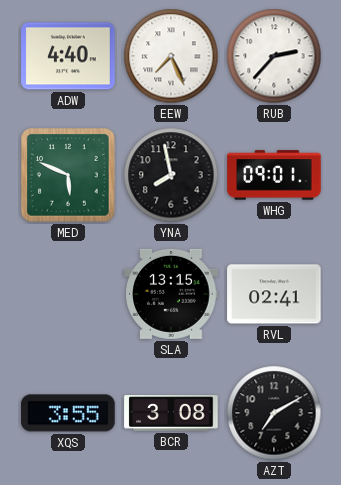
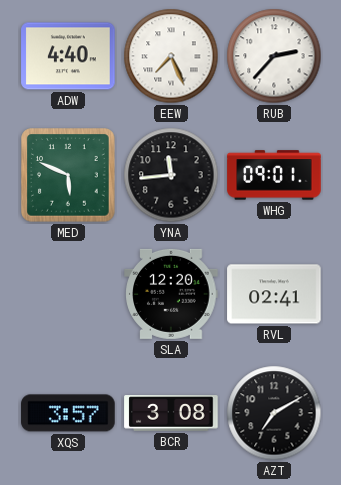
YNA: 7:58 -> 11:44
SLA: 13:15 -> 12:20
XQS: 3:55 -> 3:57
